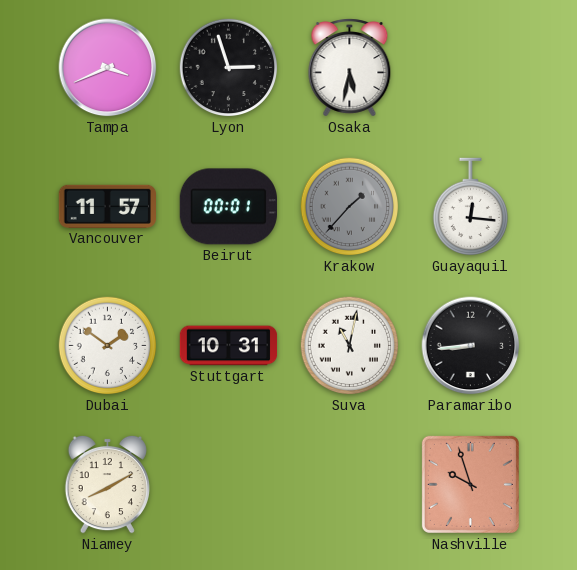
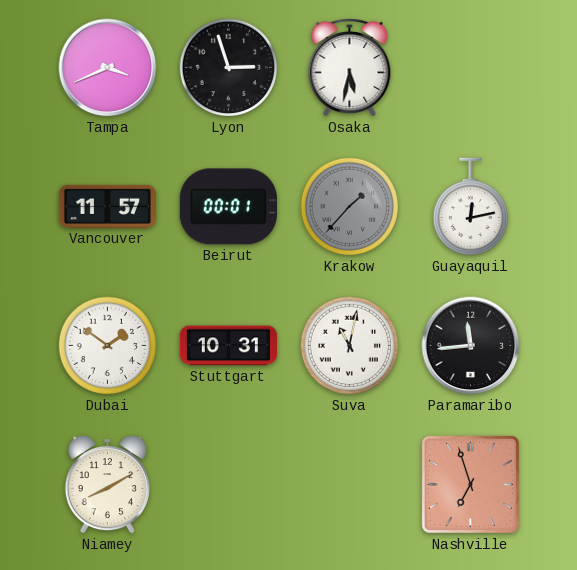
Guayaquil: 12:16 -> 12:13
Paramaribo: 8:44 -> 11:44
Nashville: 9:57 -> 6:57
